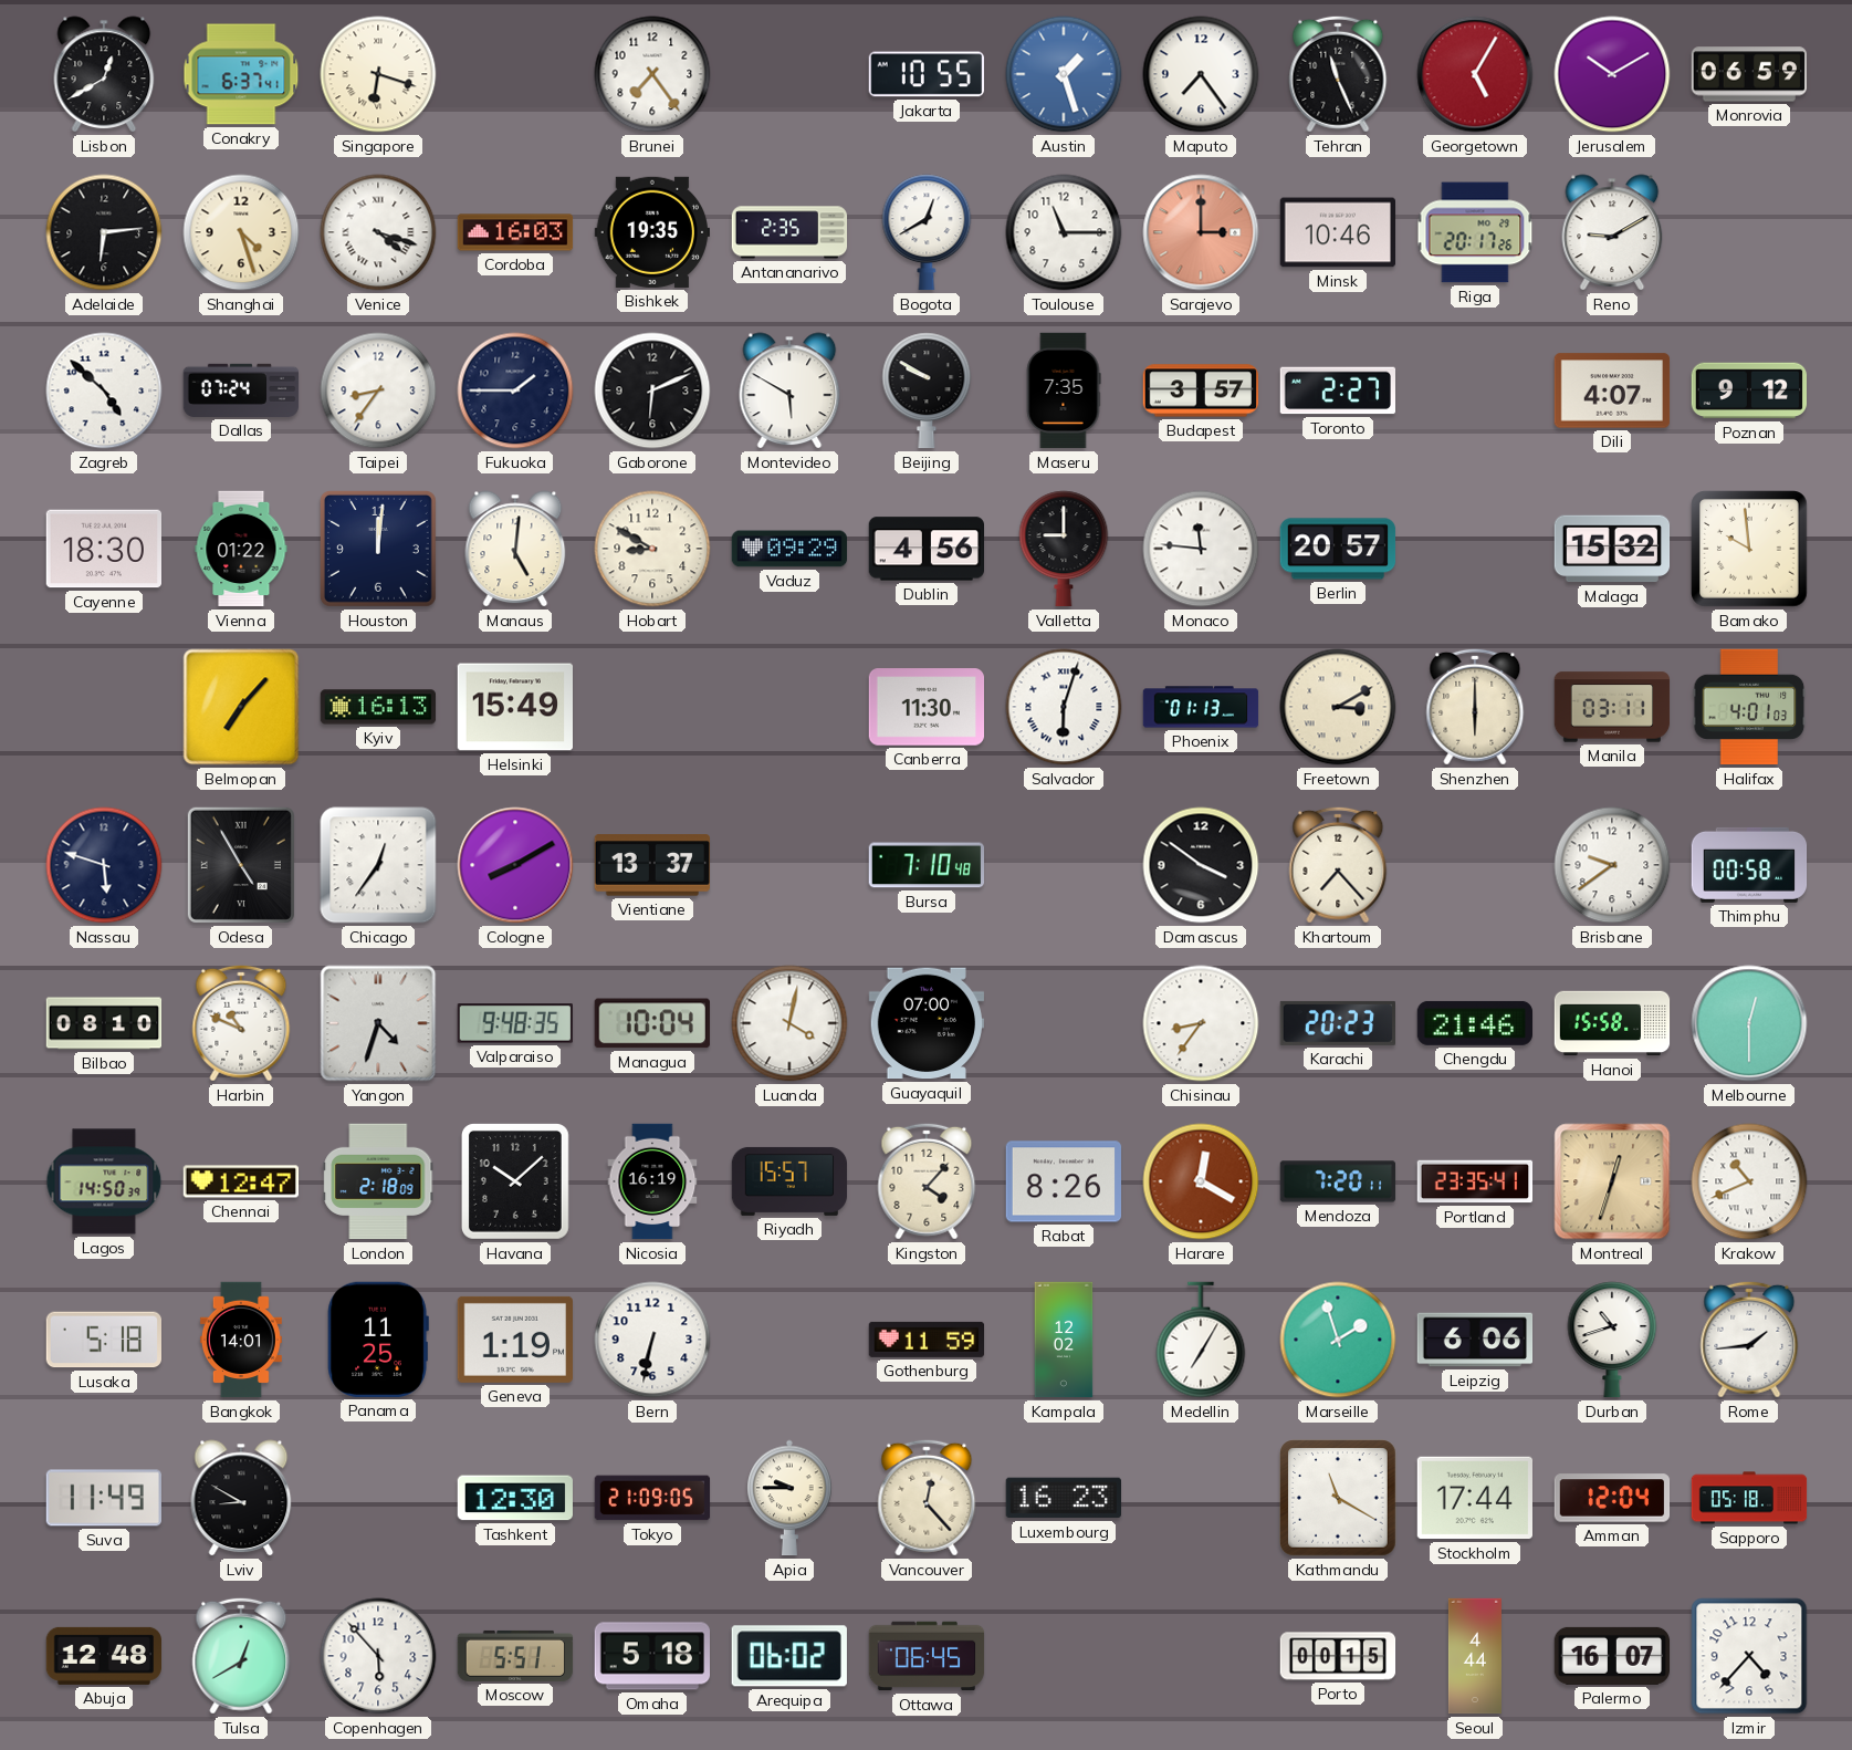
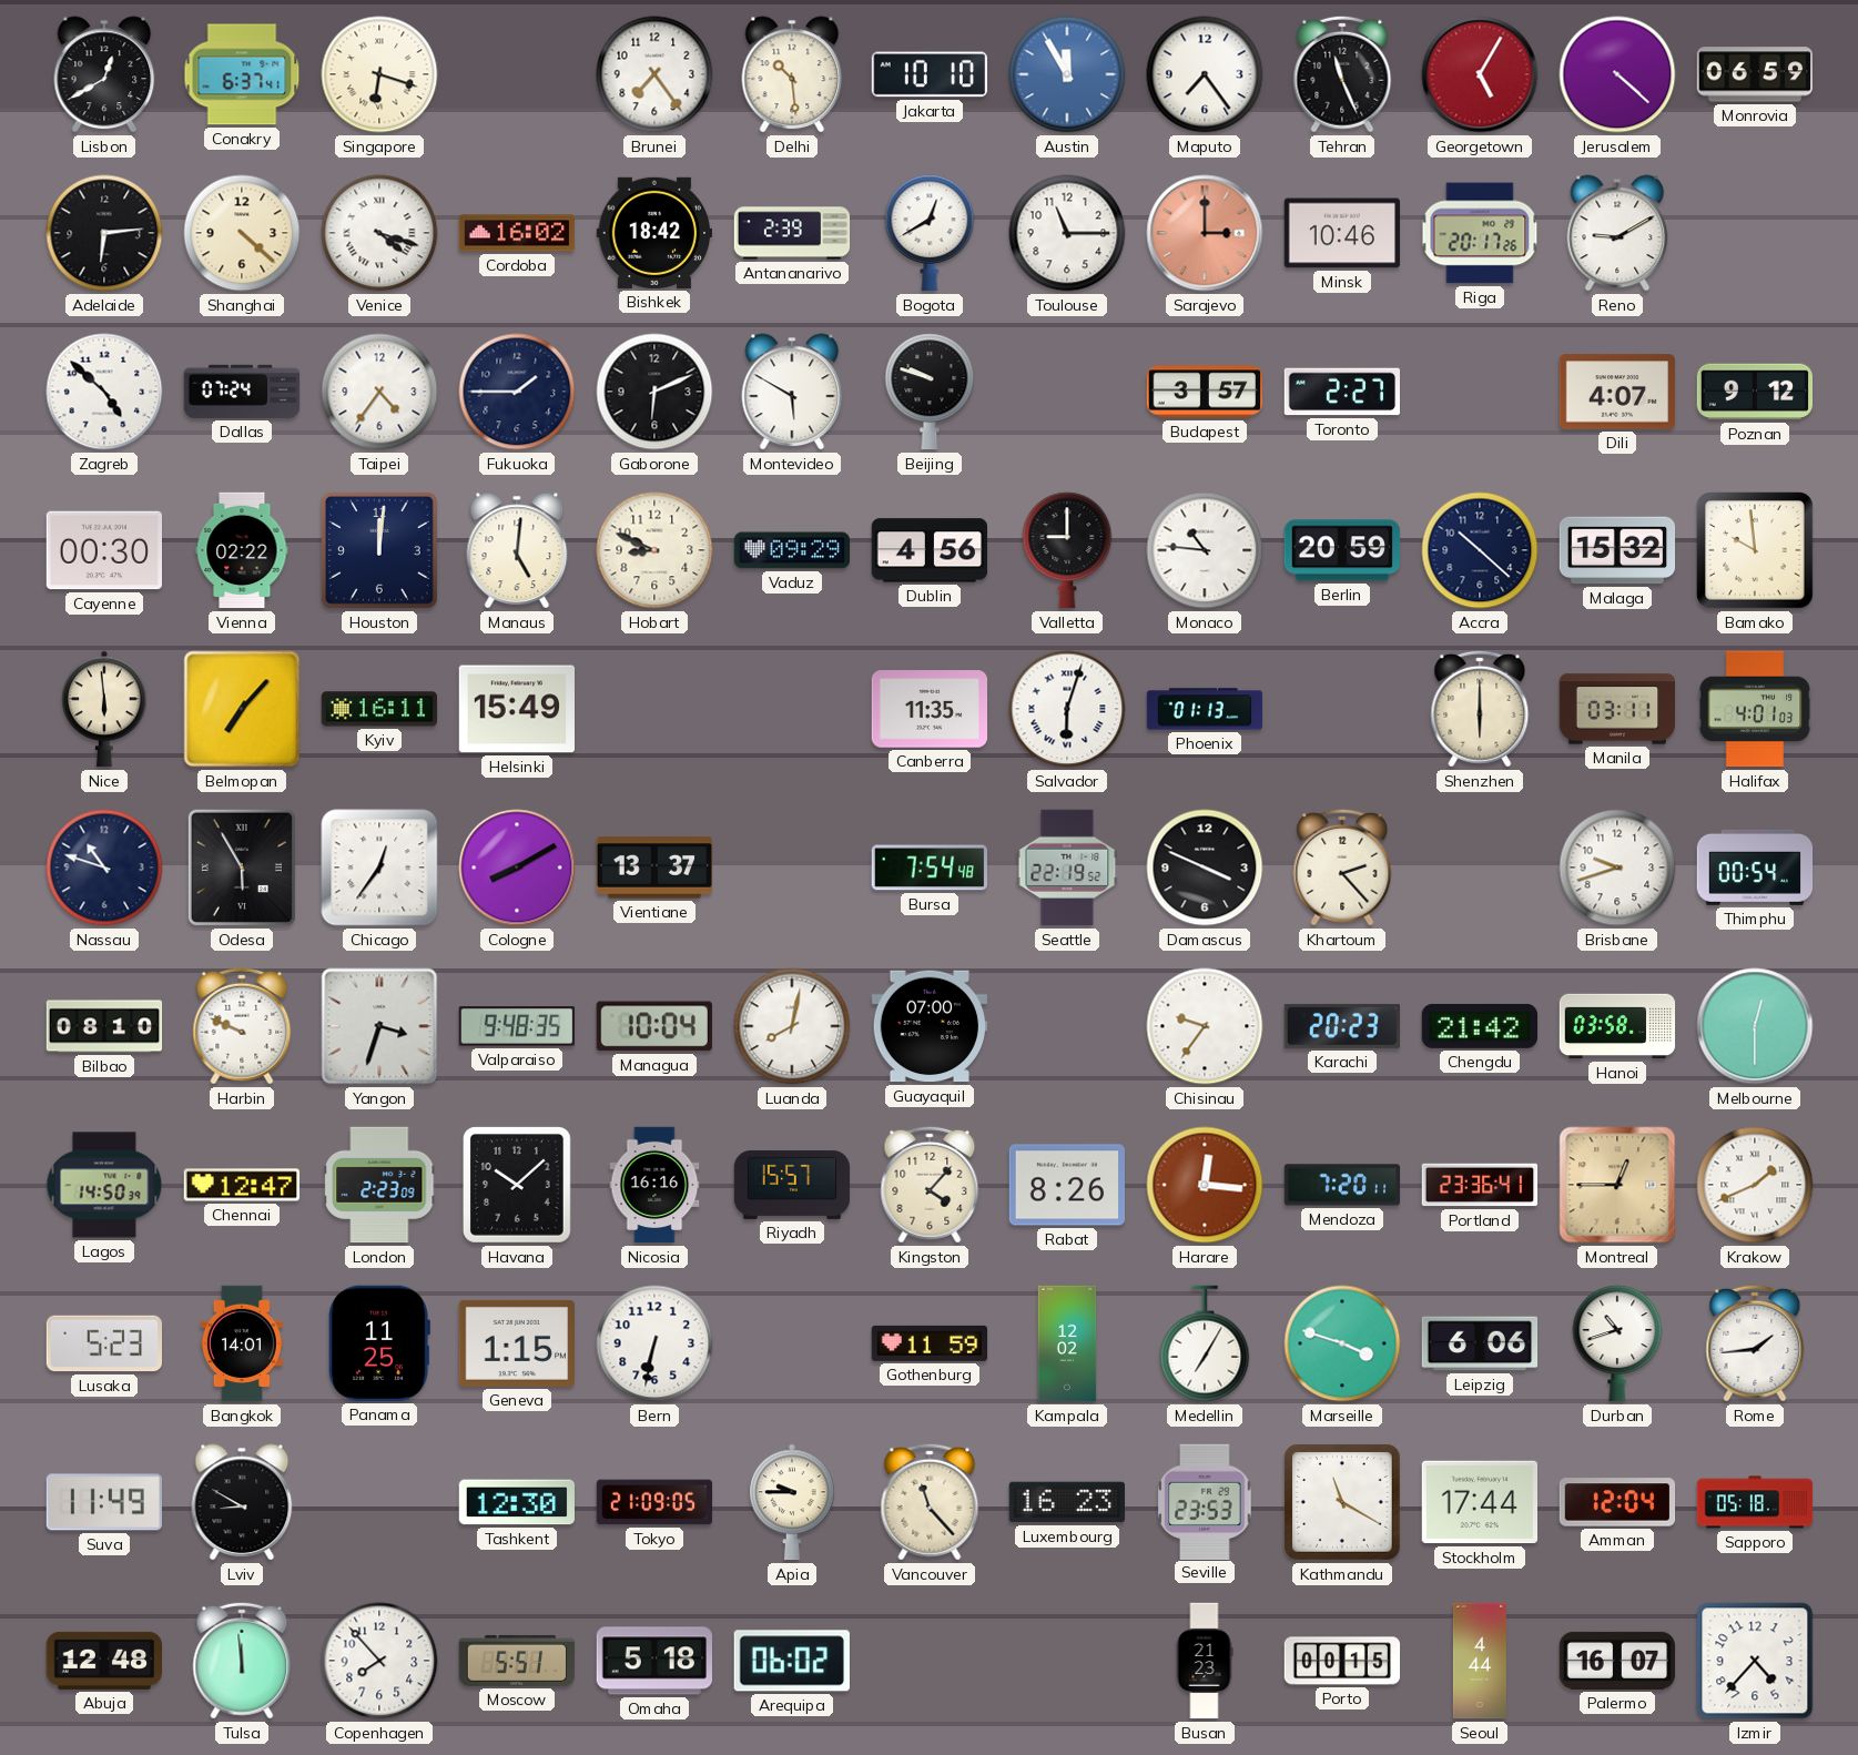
Delhi: none -> 10:29
Jakarta: 10:55 -> 10:10
Austin: 1:27 -> 11:55
Jerusalem: 10:10 -> 4:22
Shanghai: 4:27 -> 4:22
Cordoba: 16:03 -> 16:02
Bishkek: 19:35 -> 18:42
Antananarivo: 2:35 -> 2:39
Taipei: 8:36 -> 4:36
Beijing: 9:50 -> 9:48
Maseru: 7:35 -> none
Cayenne: 18:30 -> 00:30
Vienna: 01:22 -> 02:22
Hobart: 8:50 -> 8:49
Monaco: 11:46 -> 10:46
Berlin: 20:57 -> 20:59
Accra: none -> 10:22
Nice: none -> 5:59
Kyiv: 16:13 -> 16:11
Canberra: 11:30 -> 11:35
Freetown: 3:10 -> none
Nassau: 5:48 -> 10:48
Odesa: 4:55 -> 5:55
Bursa: 7:10 -> 7:54
Seattle: none -> 22:19
Damascus: 3:51 -> 3:49
Khartoum: 7:23 -> 2:23
Brisbane: 9:39 -> 9:42
Thimphu: 00:58 -> 00:54
Harbin: 10:49 -> 9:49
Yangon: 4:33 -> 3:33
Luanda: 4:02 -> 8:02
Chisinau: 8:36 -> 9:36
Chengdu: 21:46 -> 21:42
Hanoi: 15:58 -> 03:58
London: 2:18 -> 2:23
Nicosia: 16:19 -> 16:16
Harare: 12:20 -> 12:16
Portland: 23:35 -> 23:36
Montreal: 12:33 -> 12:45
Krakow: 10:41 -> 1:41
Lusaka: 5:18 -> 5:23
Geneva: 1:19 -> 1:15
Marseille: 1:57 -> 3:48
Vancouver: 12:23 -> 11:23
Seville: none -> 23:53
Tulsa: 12:40 -> 11:59
Copenhagen: 5:53 -> 7:53
Ottawa: 06:45 -> none
Busan: none -> 21:23
